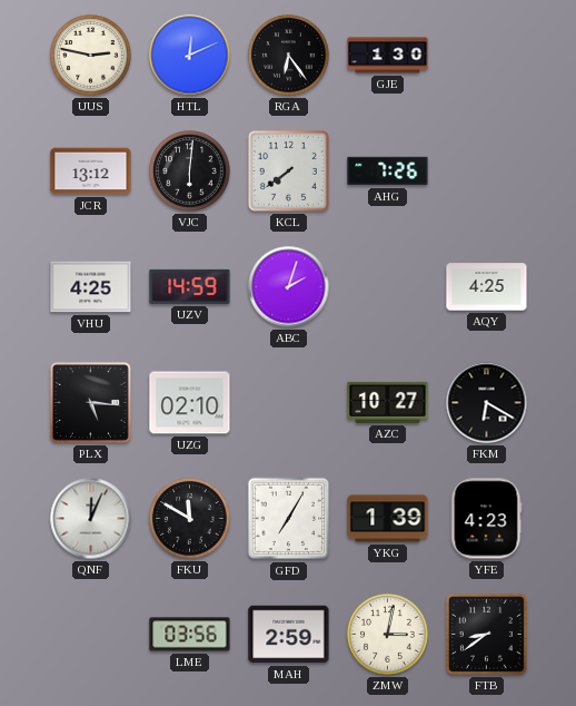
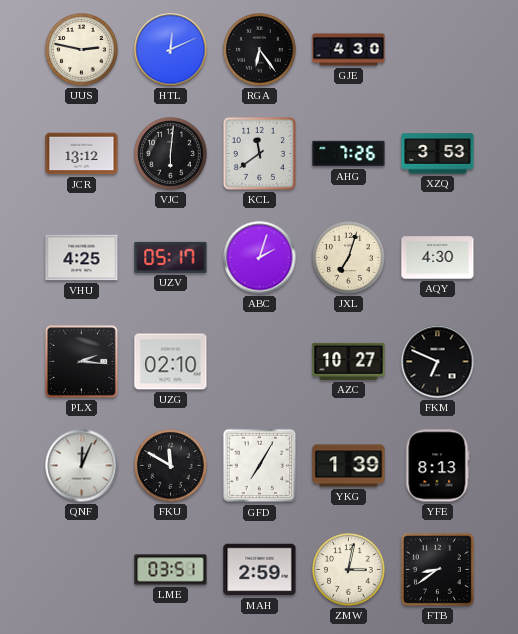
GJE: 1:30 -> 4:30
KCL: 7:39 -> 11:39
XZQ: none -> 3:53
UZV: 14:59 -> 05:17
JXL: none -> 7:03
AQY: 4:25 -> 4:30
PLX: 5:16 -> 2:16
FKM: 6:20 -> 6:49
YFE: 4:23 -> 8:13
LME: 03:56 -> 03:51
